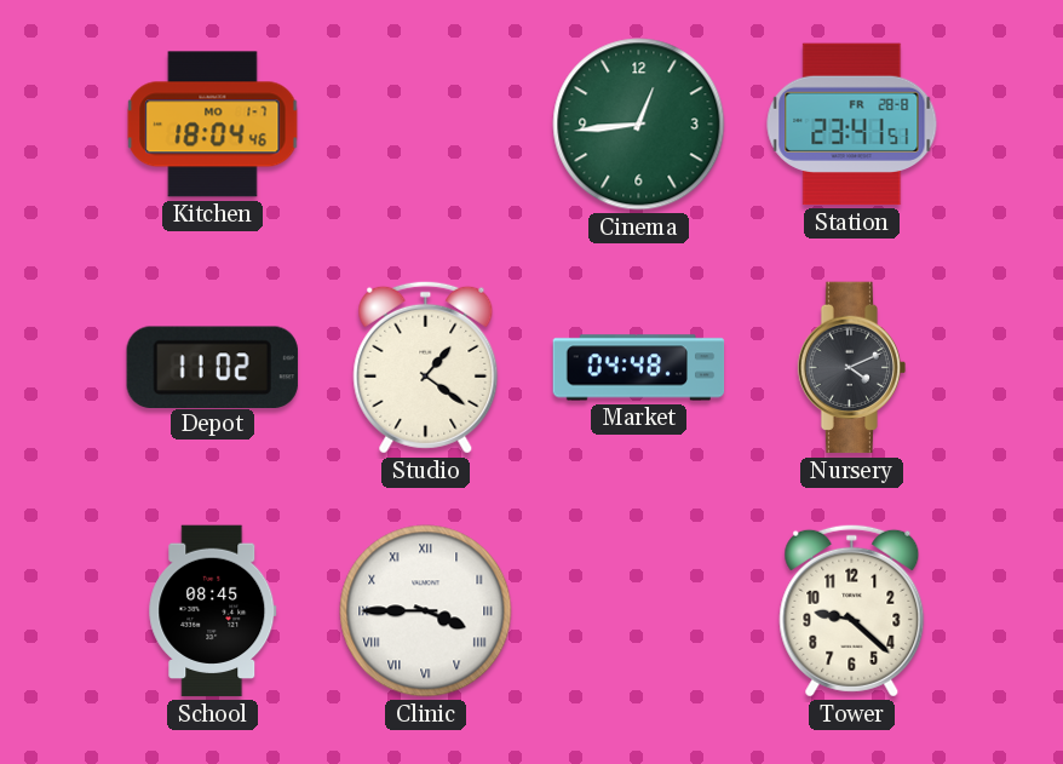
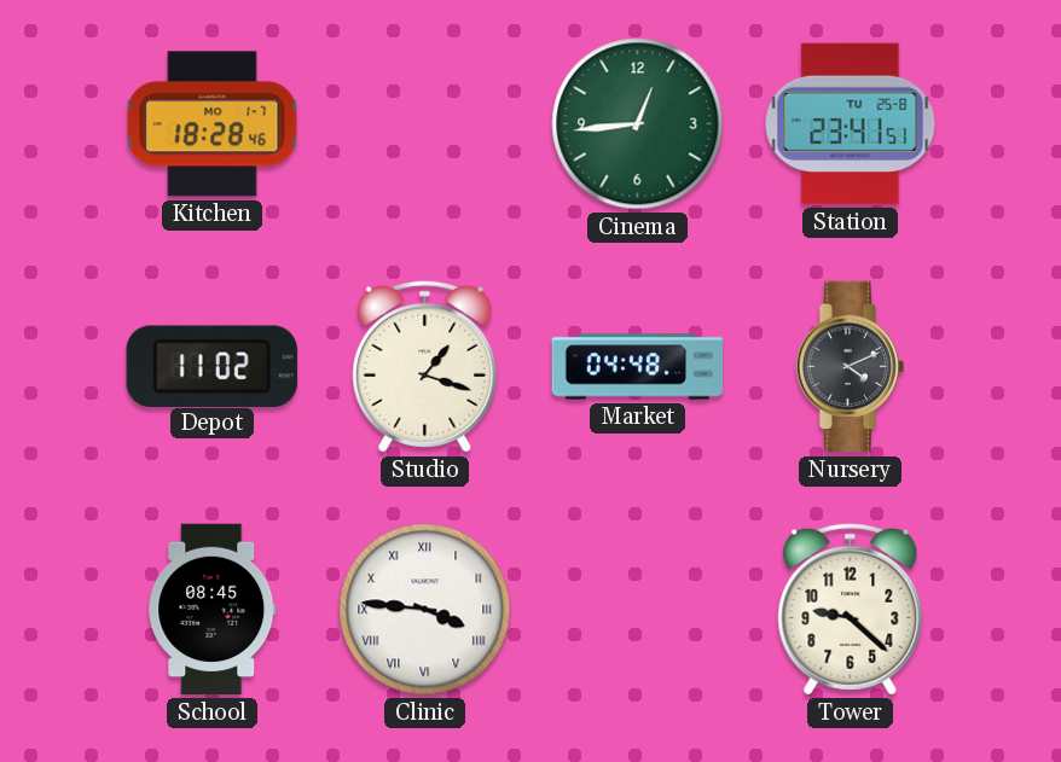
Kitchen: 18:04 -> 18:28
Station date: FR 28-8 -> TU 25-8
Studio: 1:21 -> 1:18
Clinic: 3:45 -> 3:46
